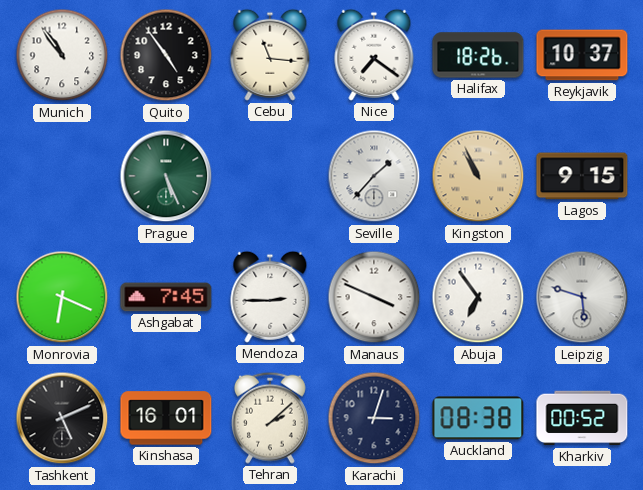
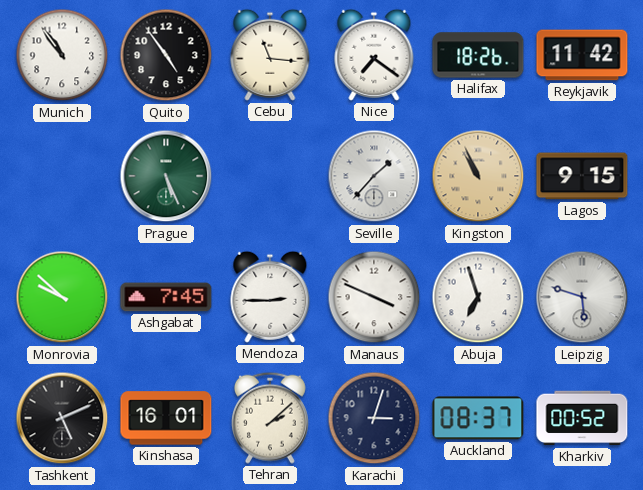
Reykjavik: 10:37 -> 11:42
Monrovia: 6:19 -> 9:52
Abuja: 6:54 -> 6:57
Auckland: 08:38 -> 08:37
